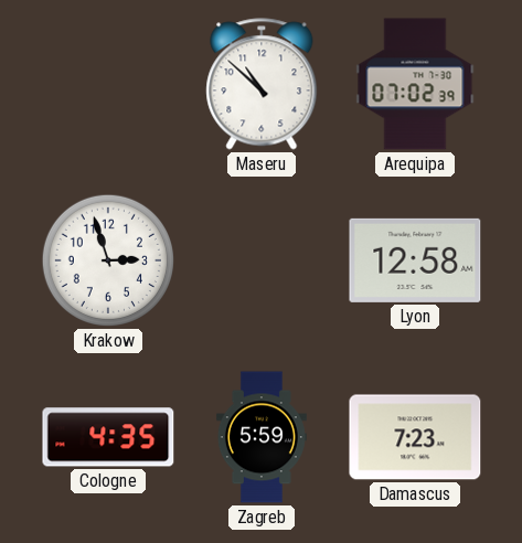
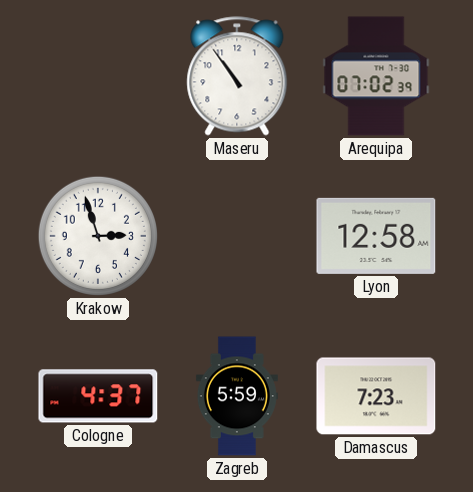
Maseru: 10:52 -> 10:54
Cologne: 4:35 -> 4:37
